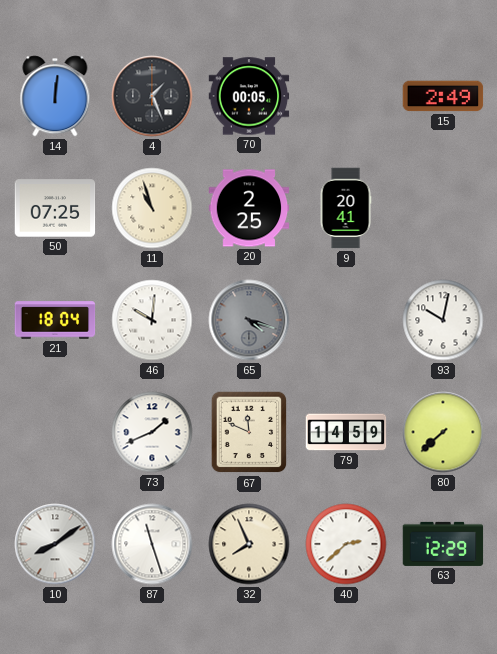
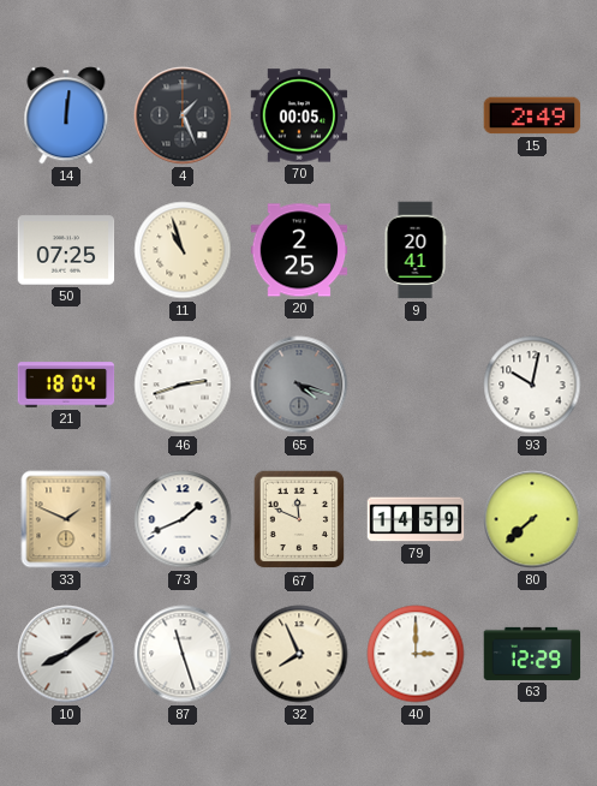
46: 10:01 -> 2:42
33: none -> 1:49
40: 2:38 -> 3:00
